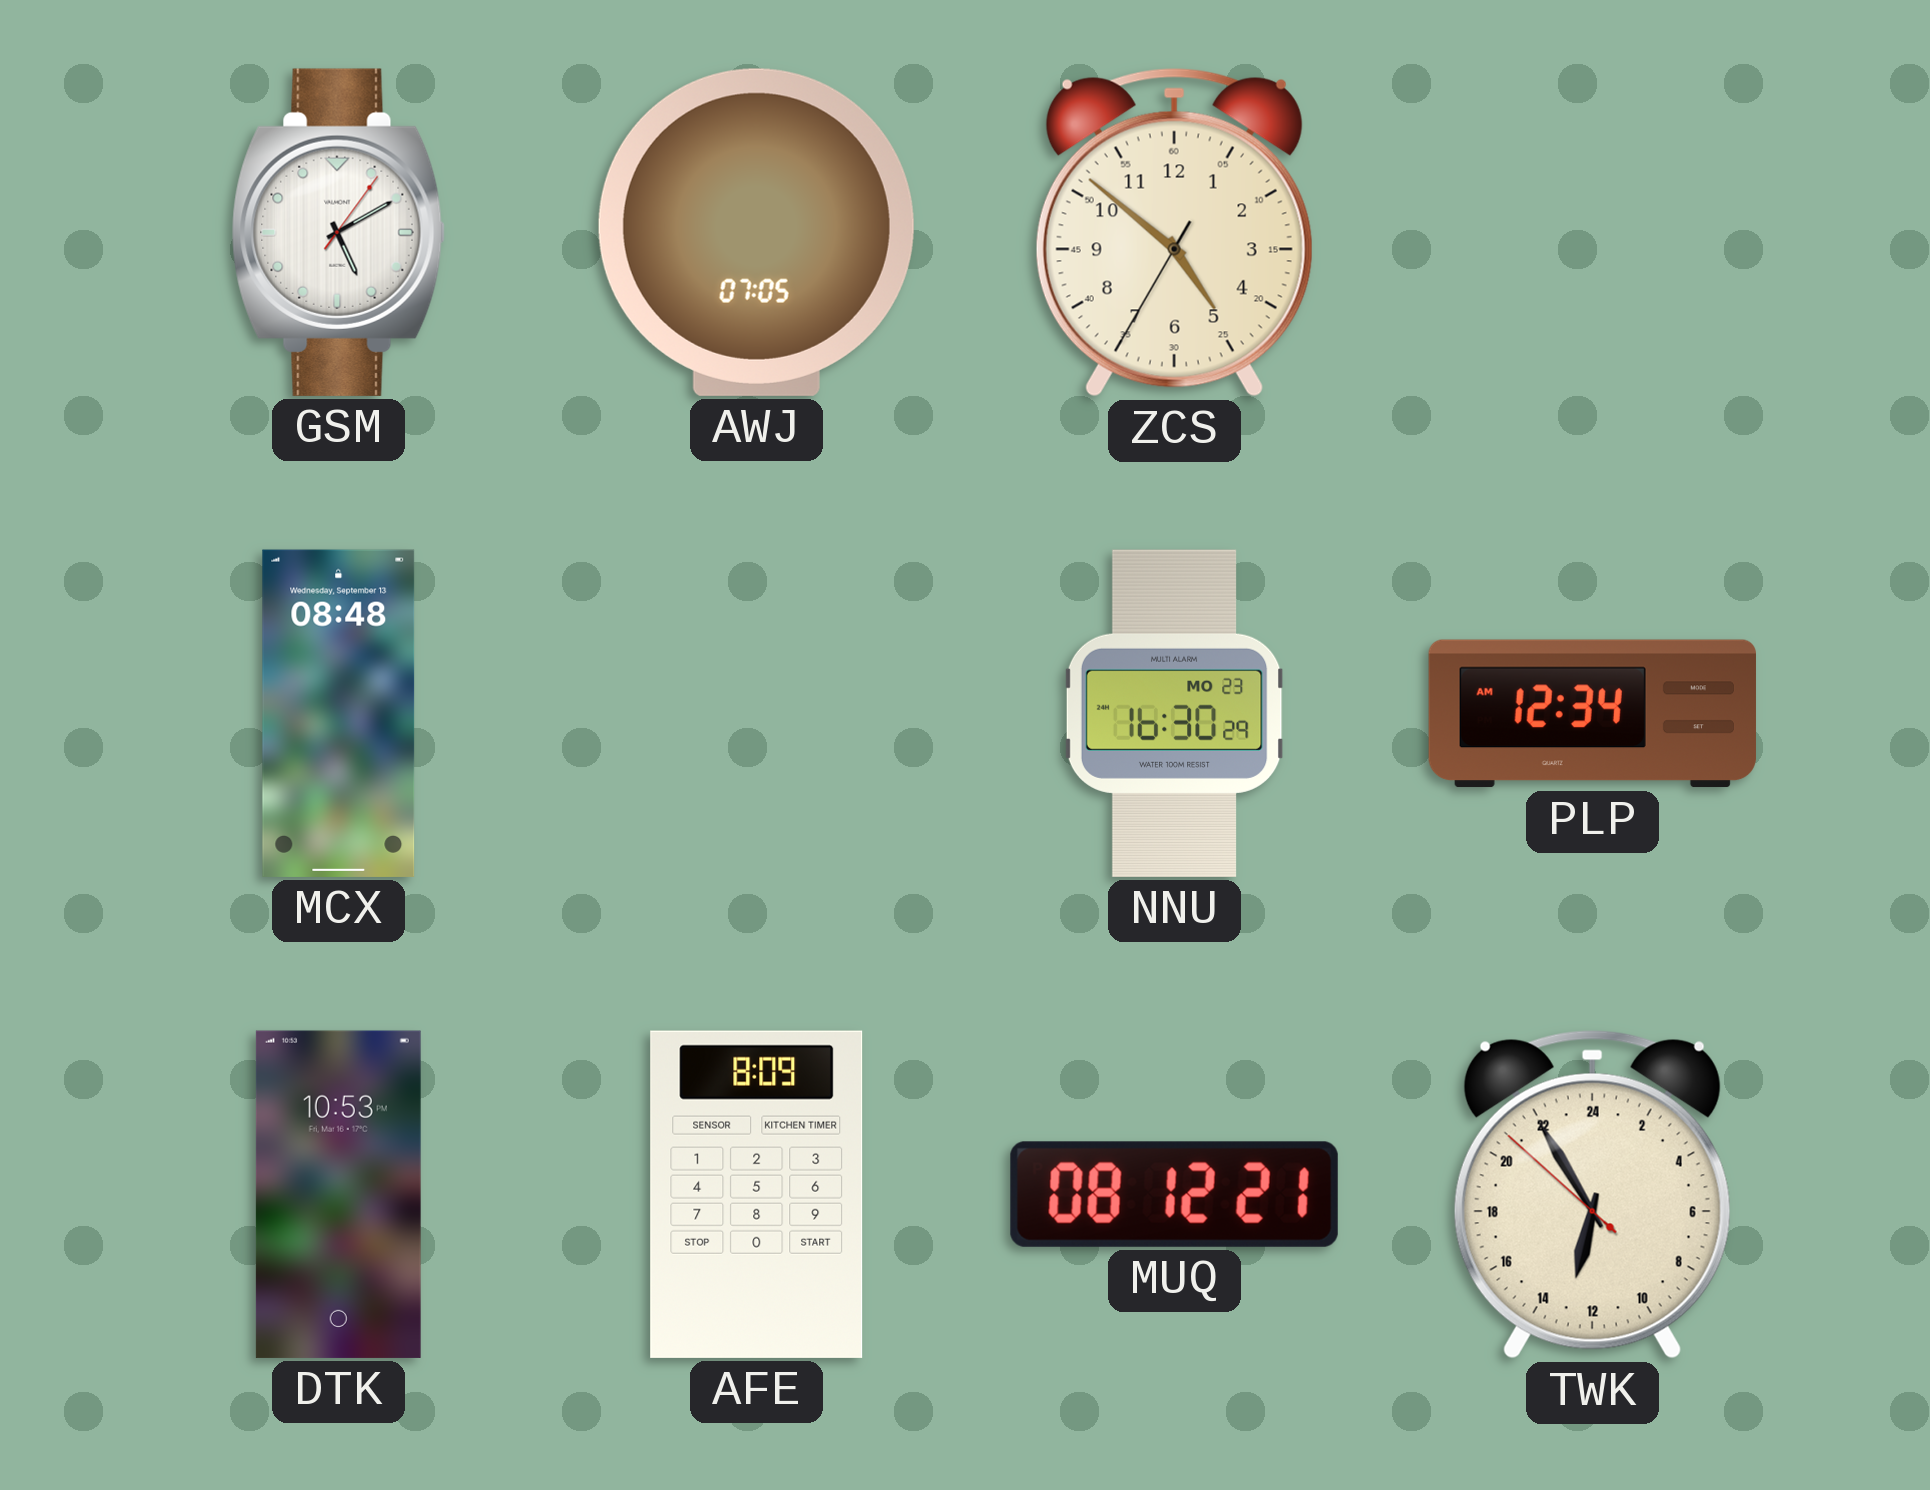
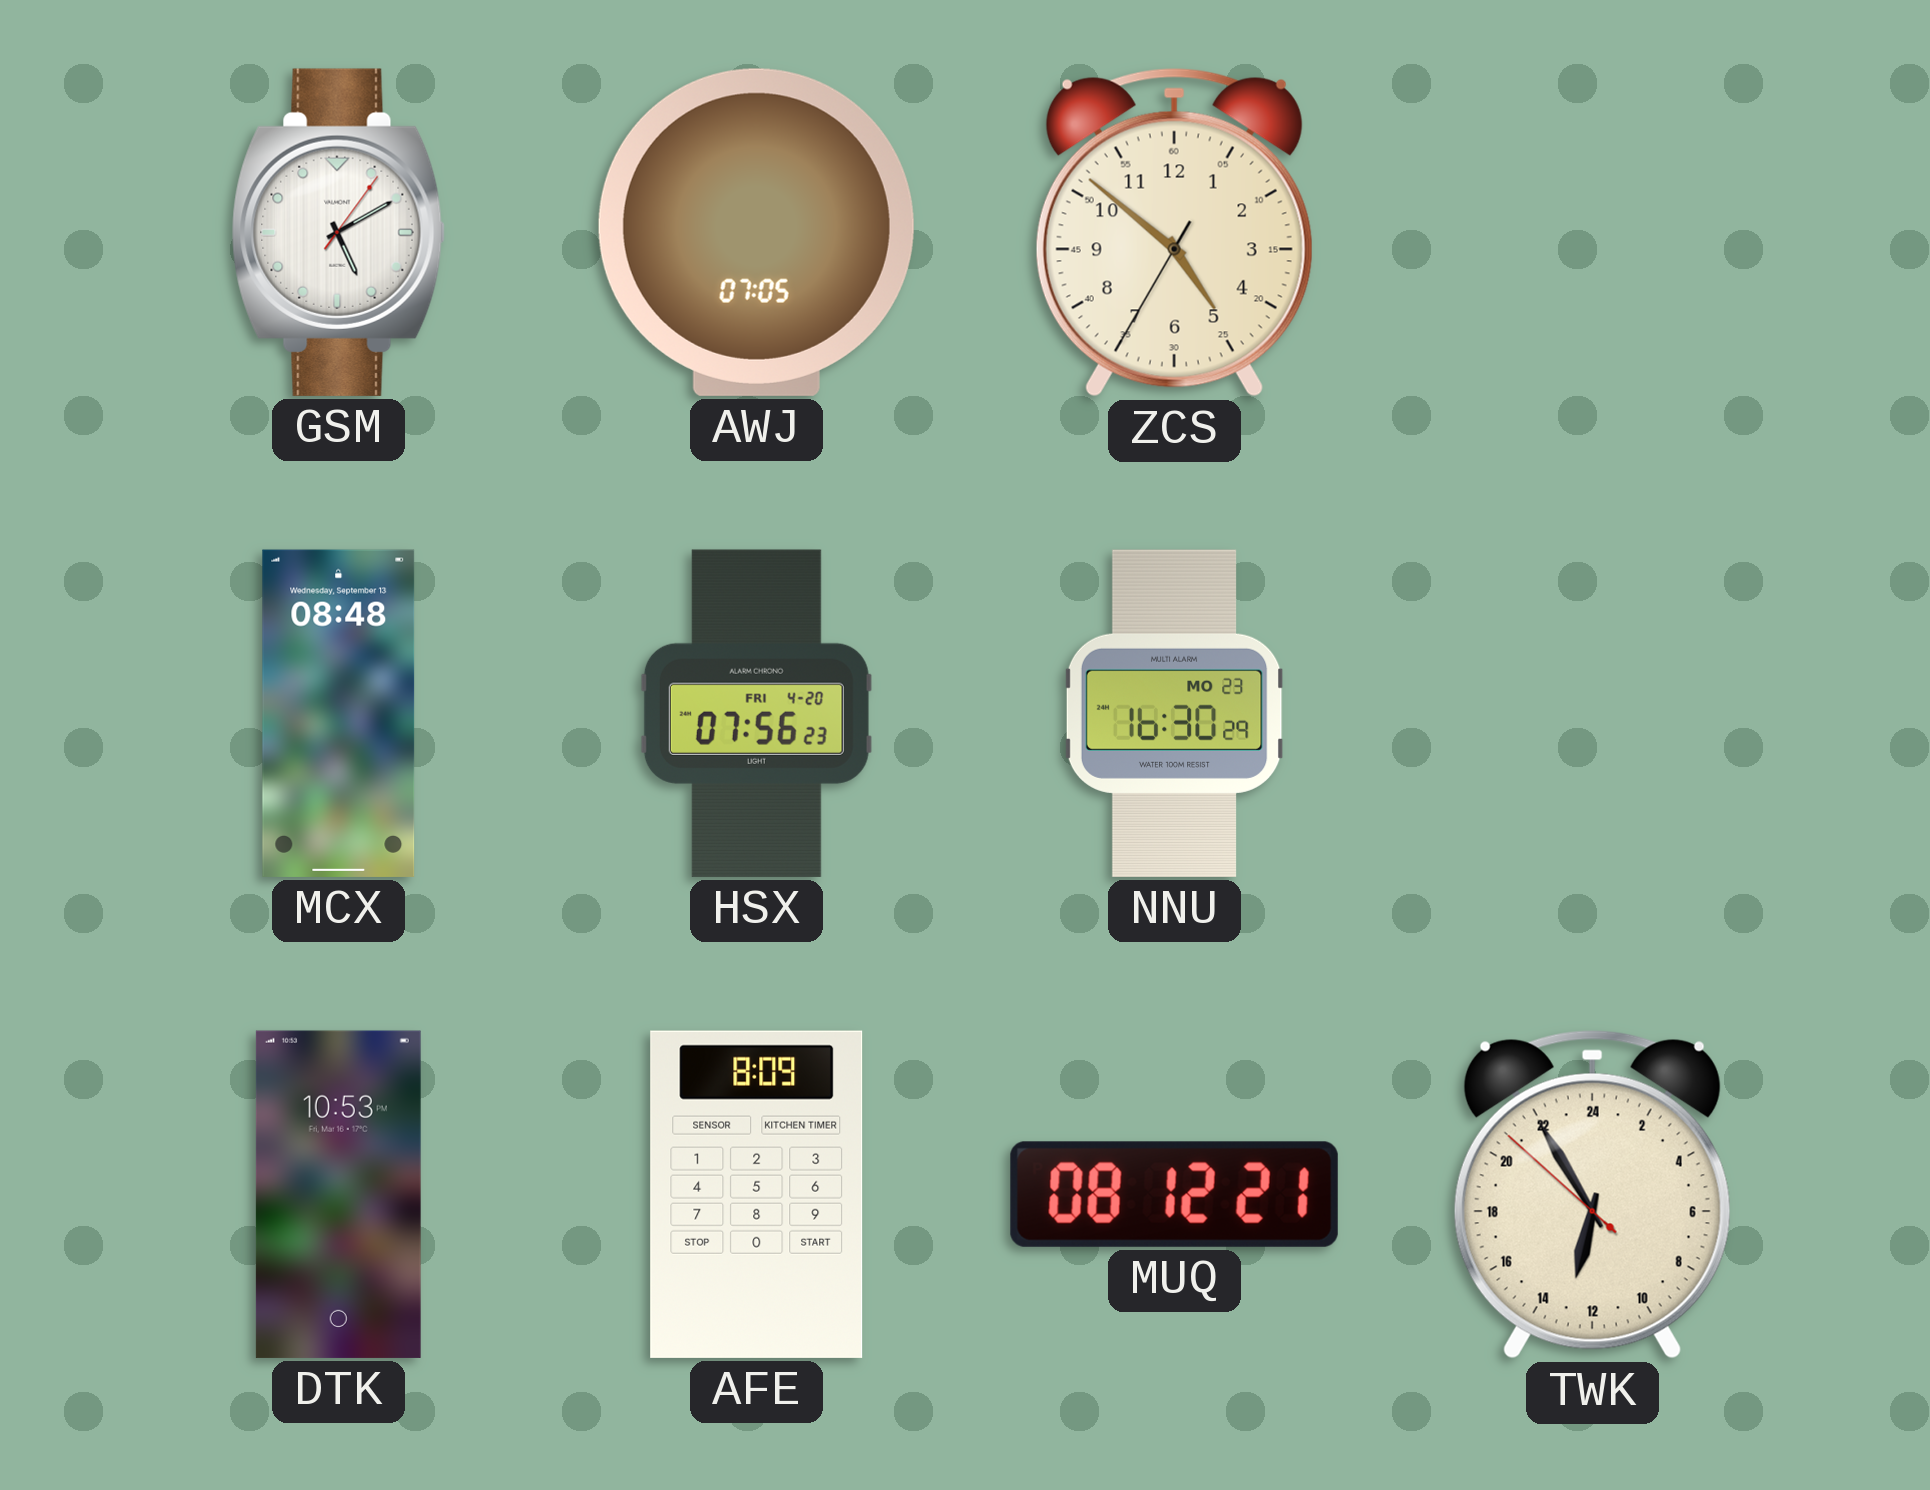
HSX: none -> 07:56
PLP: 12:34 -> none
